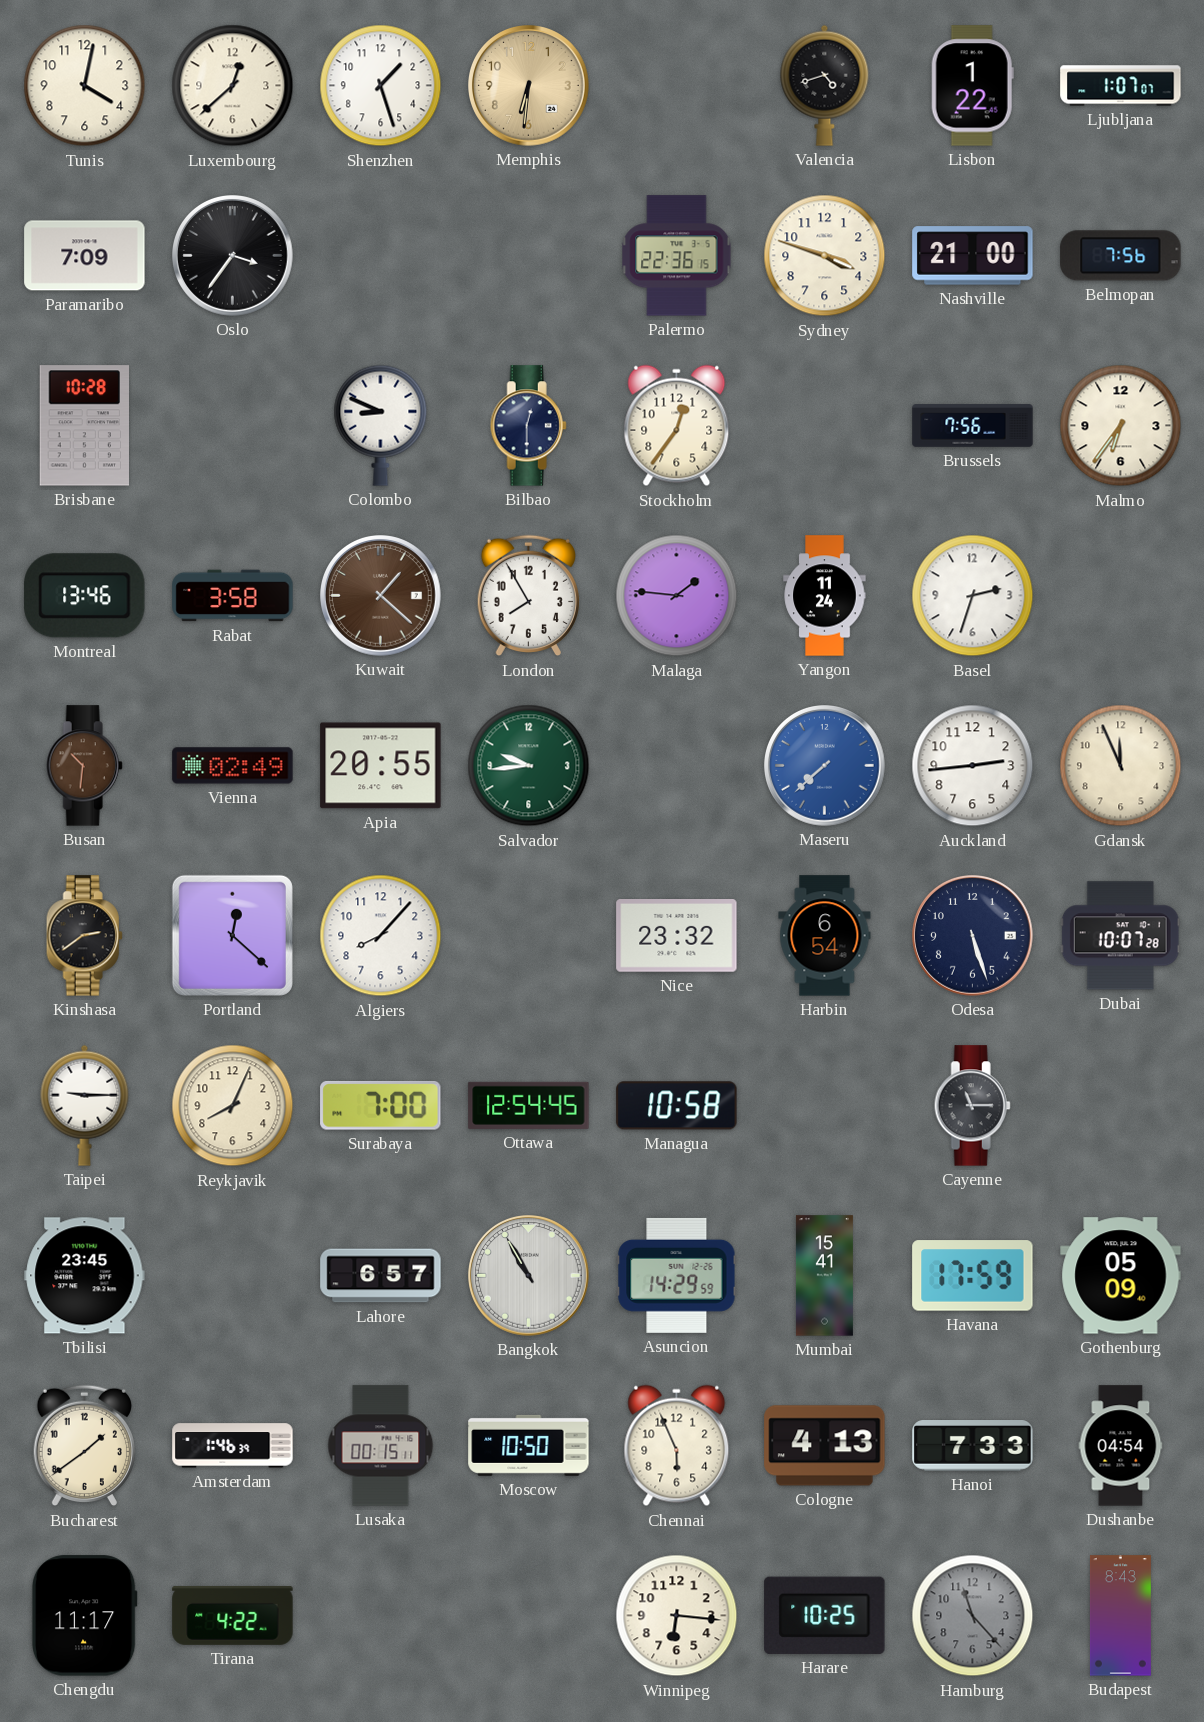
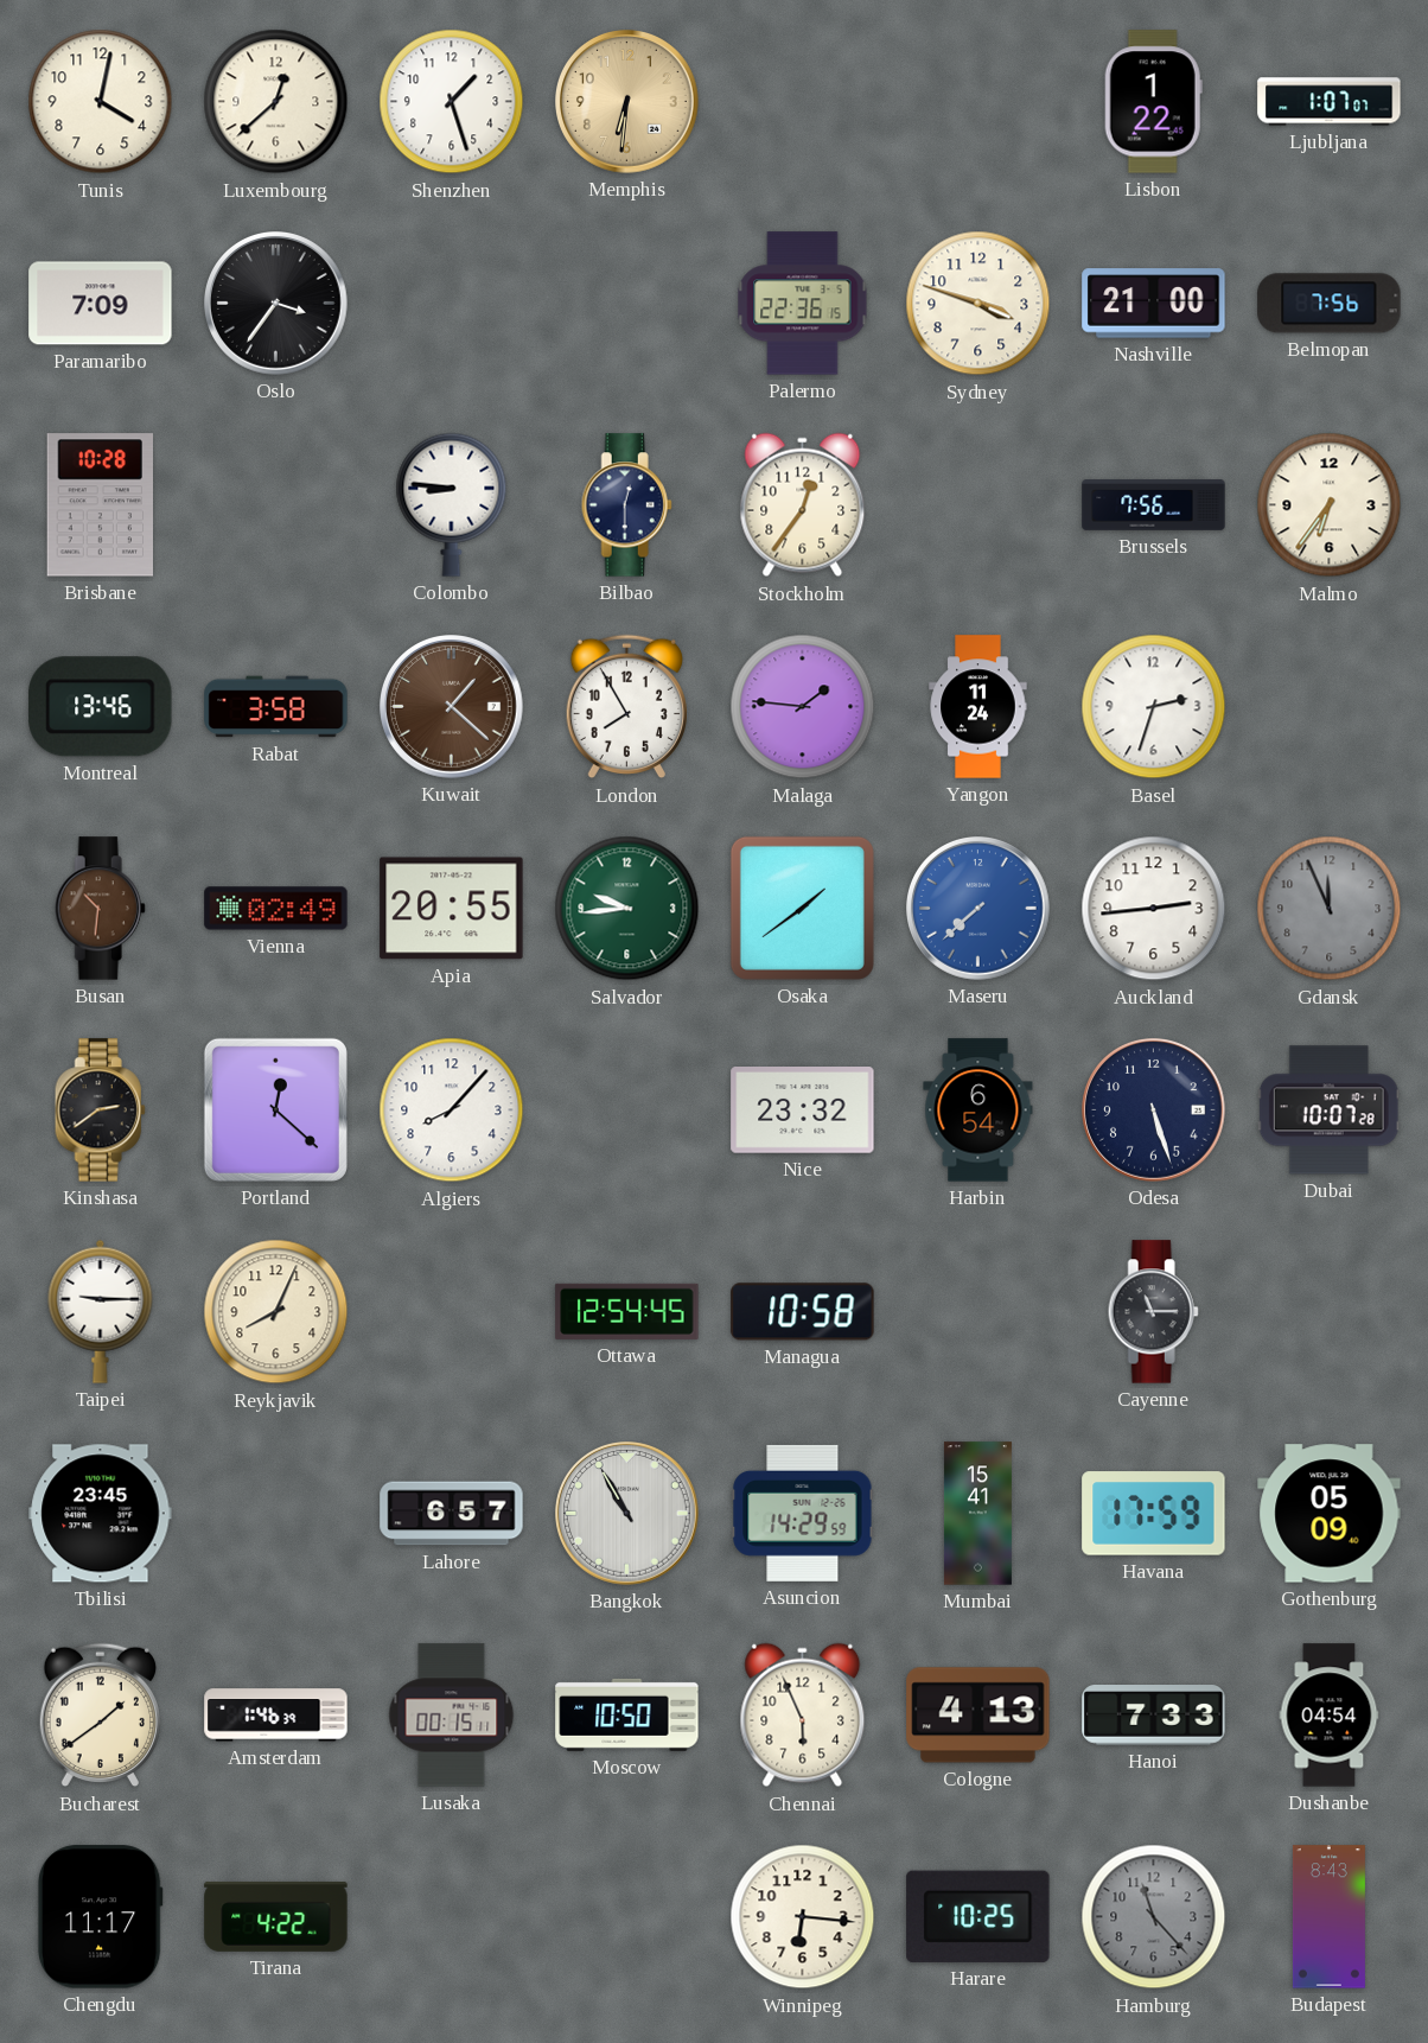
Valencia: 4:42 -> none
Colombo: 8:49 -> 8:46
Osaka: none -> 1:39
Gdansk dial: cream -> grey
Surabaya: 7:00 -> none
